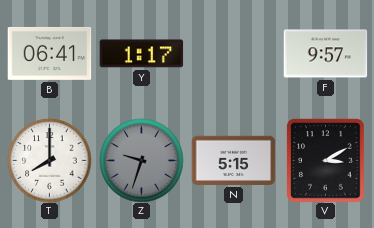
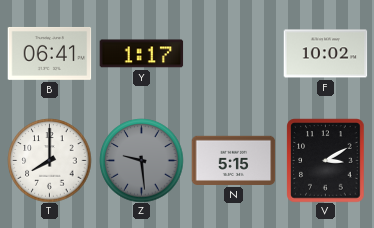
F: 9:57 -> 10:02
Z: 9:33 -> 9:29
